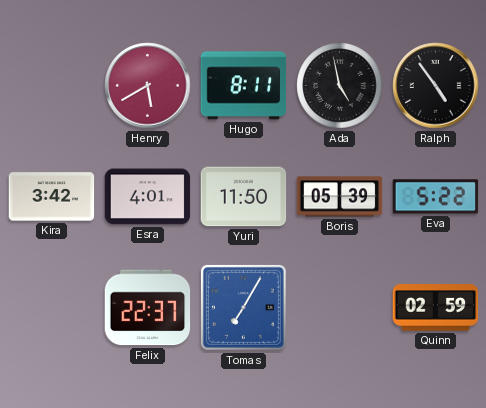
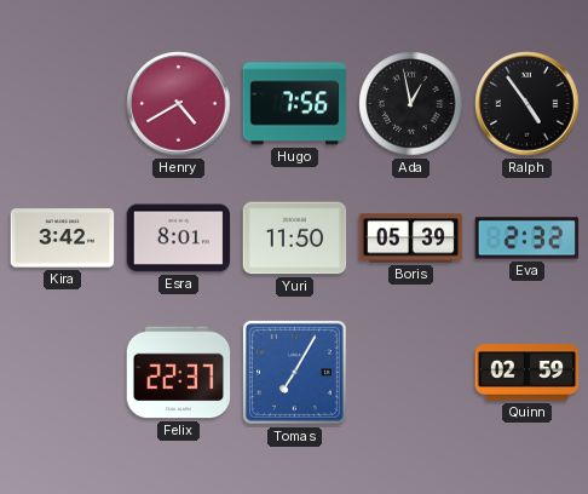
Henry: 5:40 -> 4:40
Hugo: 8:11 -> 7:56
Ada: 4:58 -> 12:58
Esra: 4:01 -> 8:01
Eva: 5:22 -> 2:32
